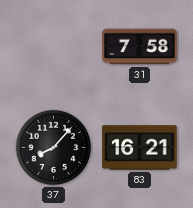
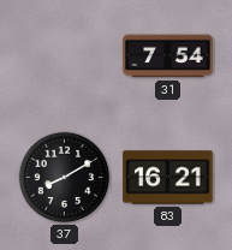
31: 7:58 -> 7:54
37: 8:07 -> 8:10
